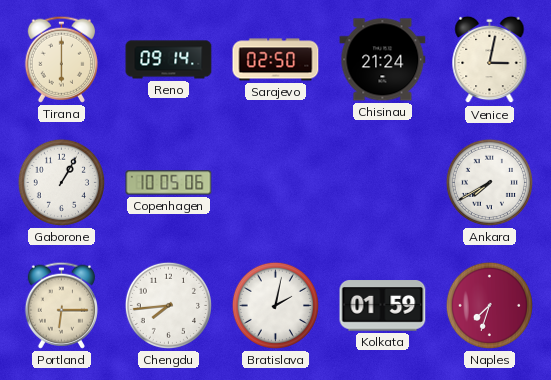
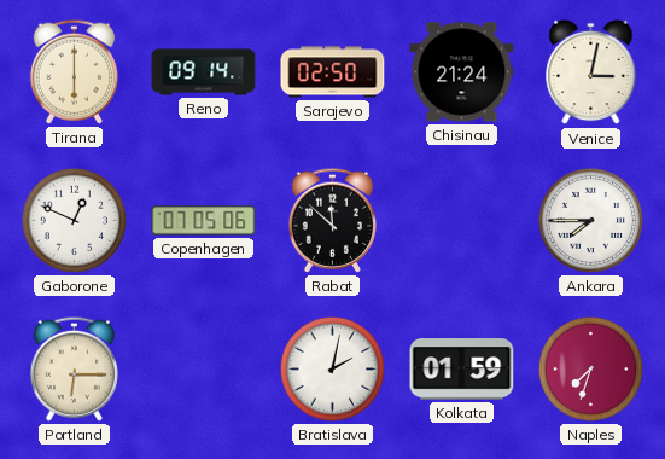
Gaborone: 1:05 -> 12:49
Copenhagen: 10:05 -> 07:05
Rabat: none -> 11:52
Ankara: 7:40 -> 7:45
Chengdu: 7:44 -> none
